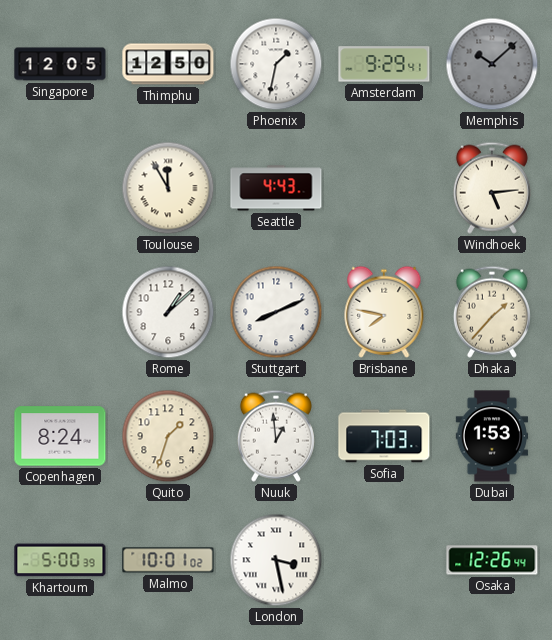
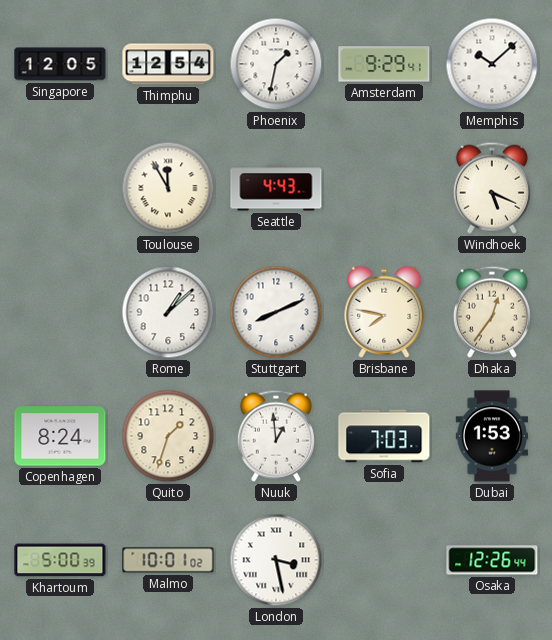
Thimphu: 12:50 -> 12:54
Memphis dial: grey -> white
Windhoek: 5:14 -> 5:19
Dhaka: 1:37 -> 12:36
